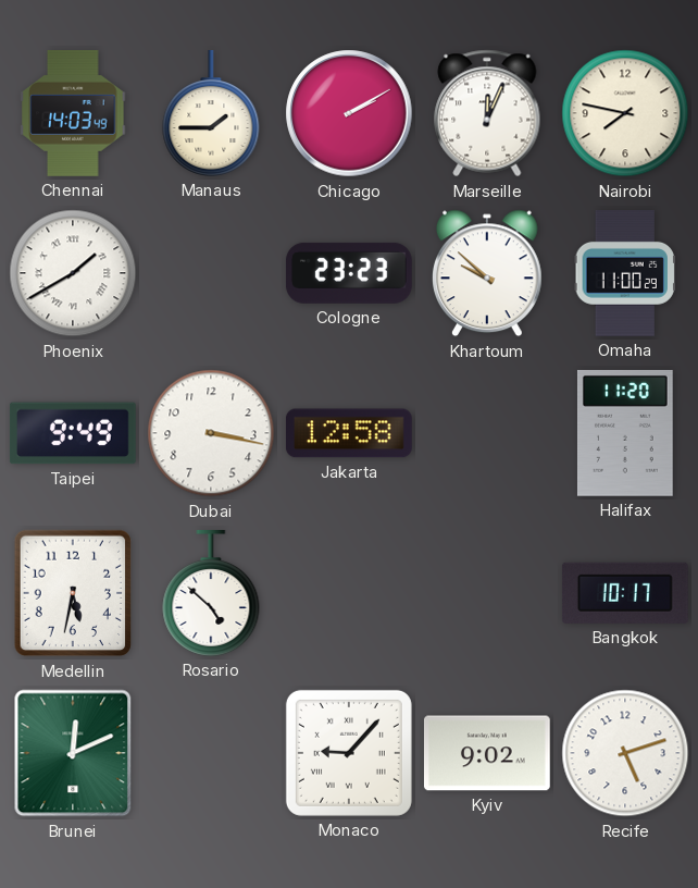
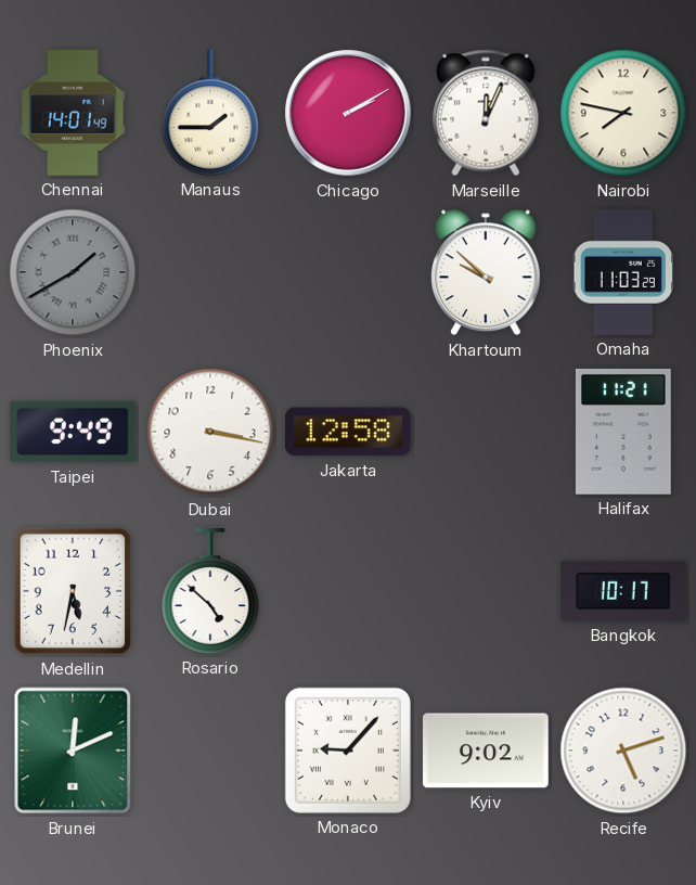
Chennai: 14:03 -> 14:01
Phoenix dial: white -> grey
Cologne: 23:23 -> none
Omaha: 11:00 -> 11:03
Halifax: 11:20 -> 11:21
